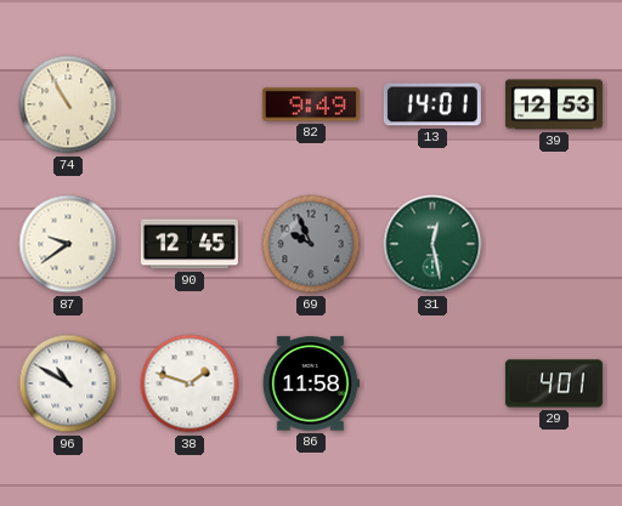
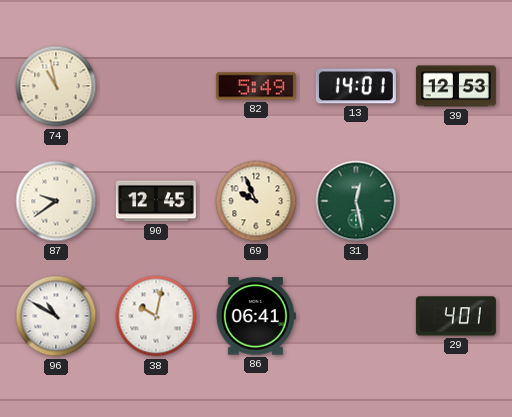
74: 10:55 -> 10:58
82: 9:49 -> 5:49
69 dial: grey -> cream
38: 1:48 -> 10:02
86: 11:58 -> 06:41
